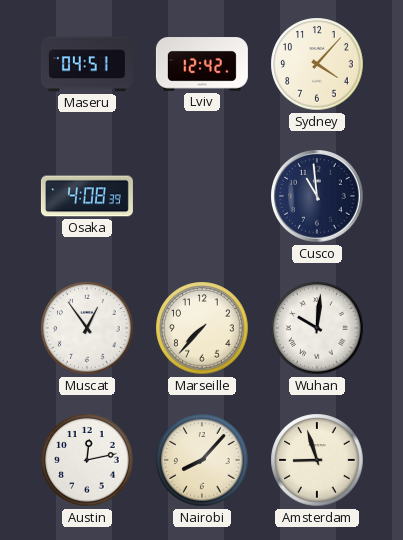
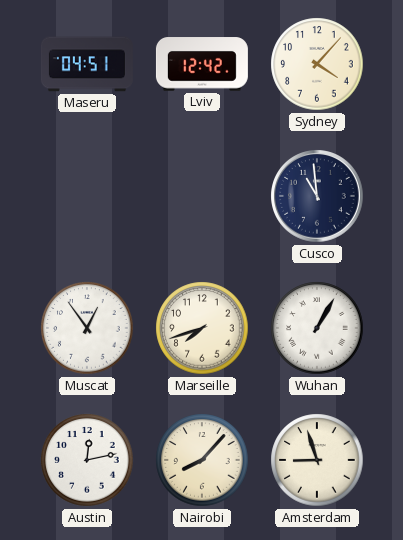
Osaka: 4:08 -> none
Marseille: 7:37 -> 7:42
Wuhan: 10:01 -> 1:05
